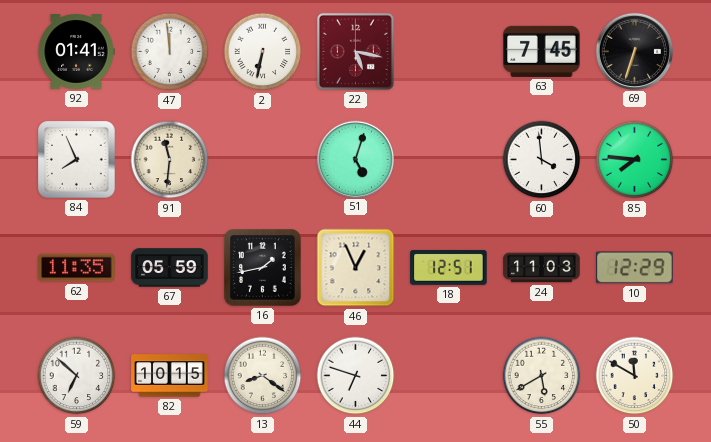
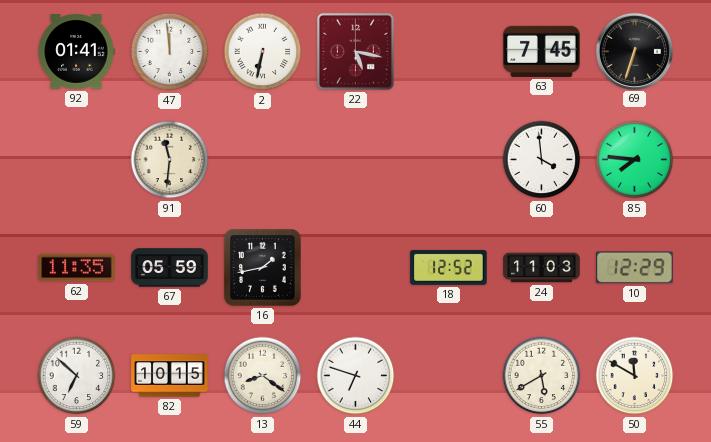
84: 7:56 -> none
51: 5:03 -> none
46: 12:56 -> none
18: 12:51 -> 12:52
